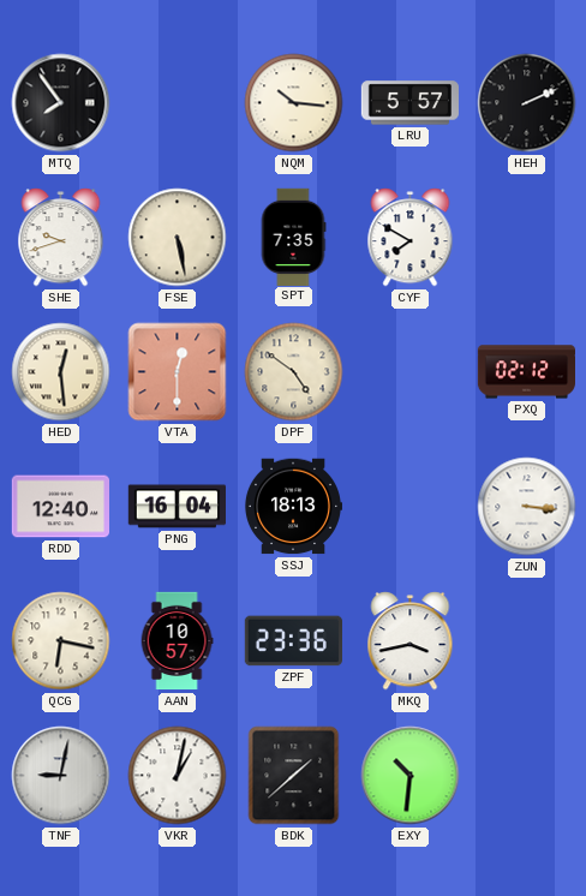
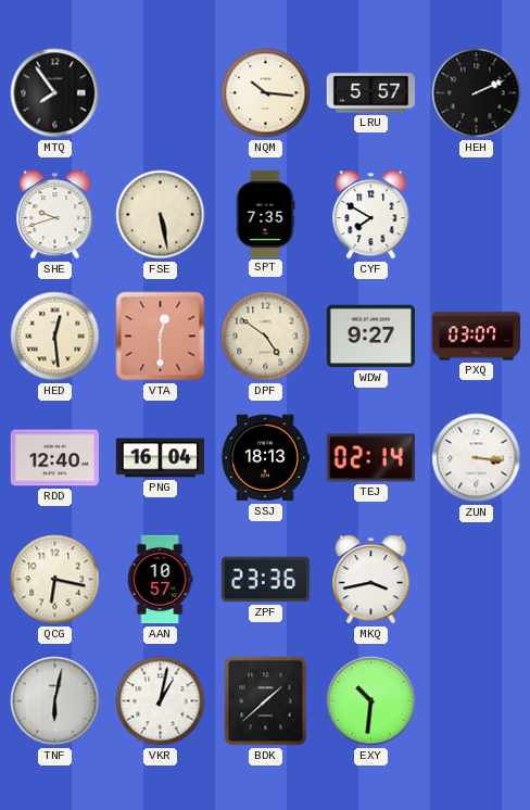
WDW: none -> 9:27
PXQ: 02:12 -> 03:07
TEJ: none -> 02:14
TNF: 9:02 -> 6:02
